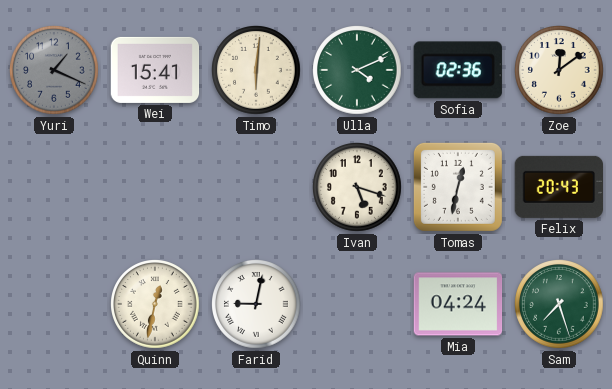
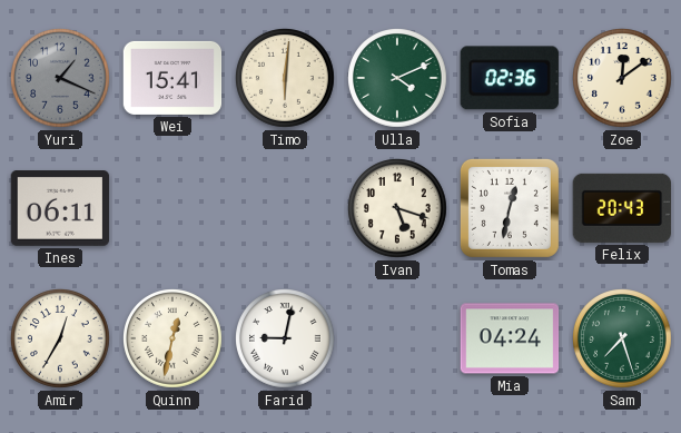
Ines: none -> 06:11
Amir: none -> 12:35
